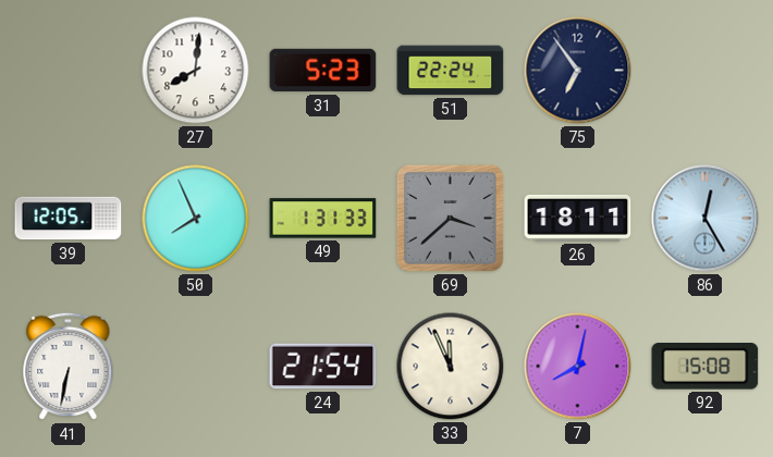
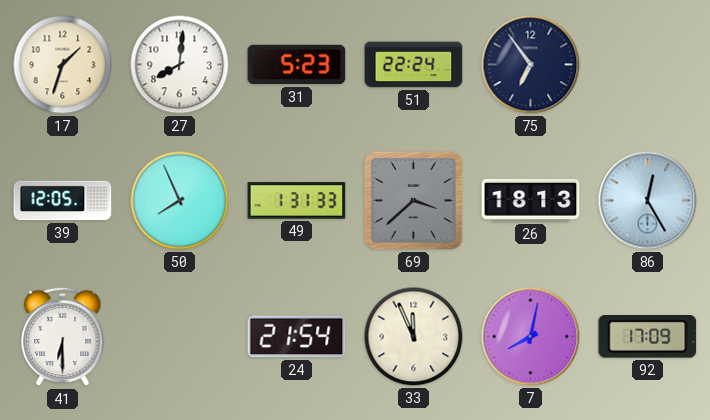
17: none -> 1:33
26: 18:11 -> 18:13
41: 6:32 -> 6:30
92: 15:08 -> 17:09
